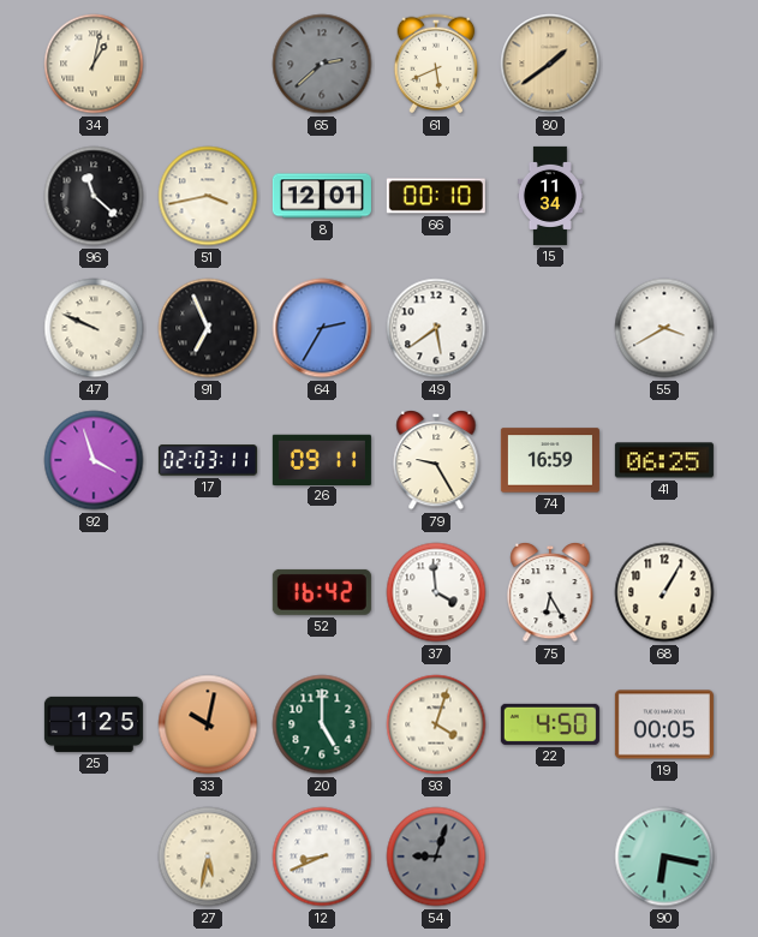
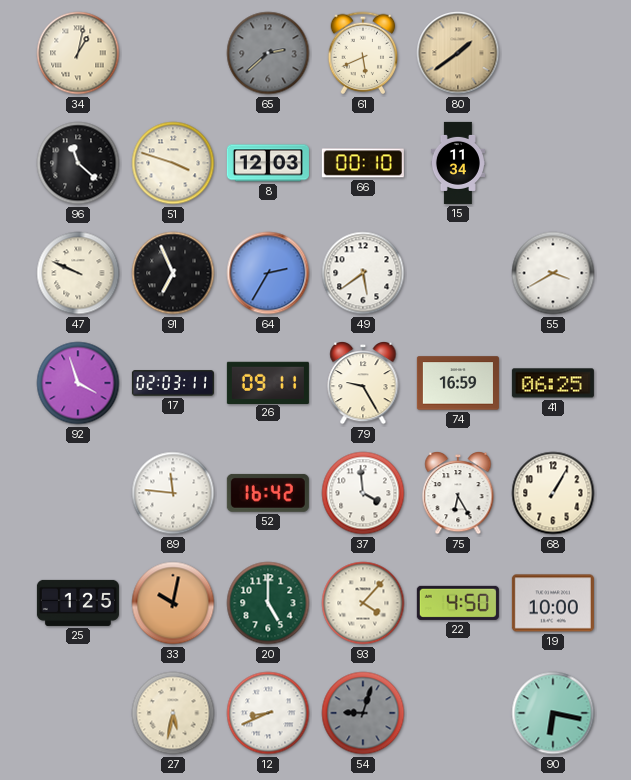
51: 3:43 -> 3:48
8: 12:01 -> 12:03
89: none -> 11:46
93: 4:03 -> 4:07
19: 00:05 -> 10:00
